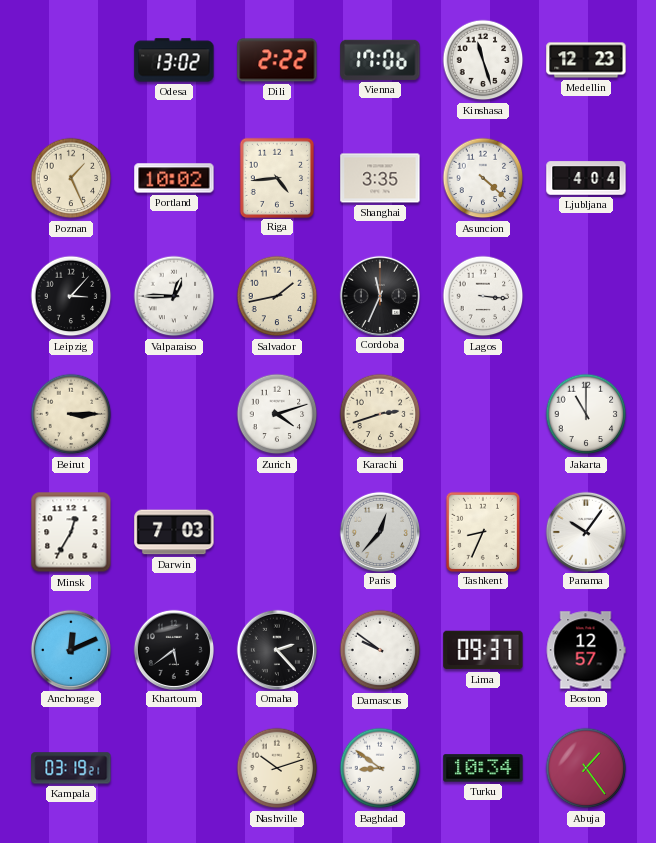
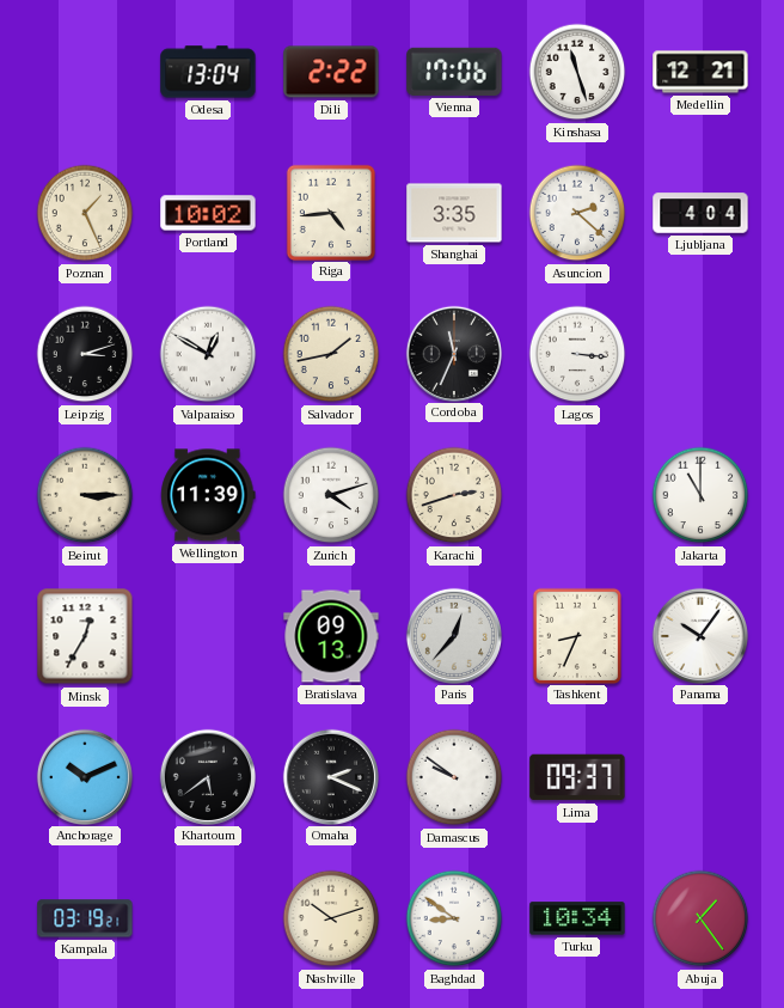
Odesa: 13:02 -> 13:04
Medellin: 12:23 -> 12:21
Asuncion: 4:22 -> 2:22
Leipzig: 3:07 -> 3:12
Valparaiso: 12:45 -> 12:50
Wellington: none -> 11:39
Darwin: 7:03 -> none
Bratislava: none -> 09:13
Anchorage: 12:11 -> 10:11
Omaha: 2:23 -> 2:19
Boston: 12:57 -> none
